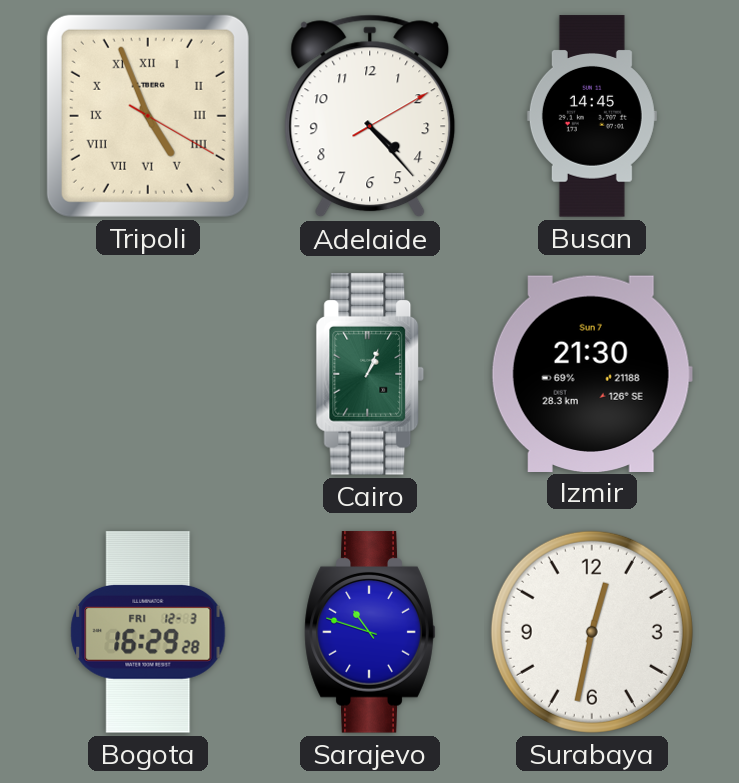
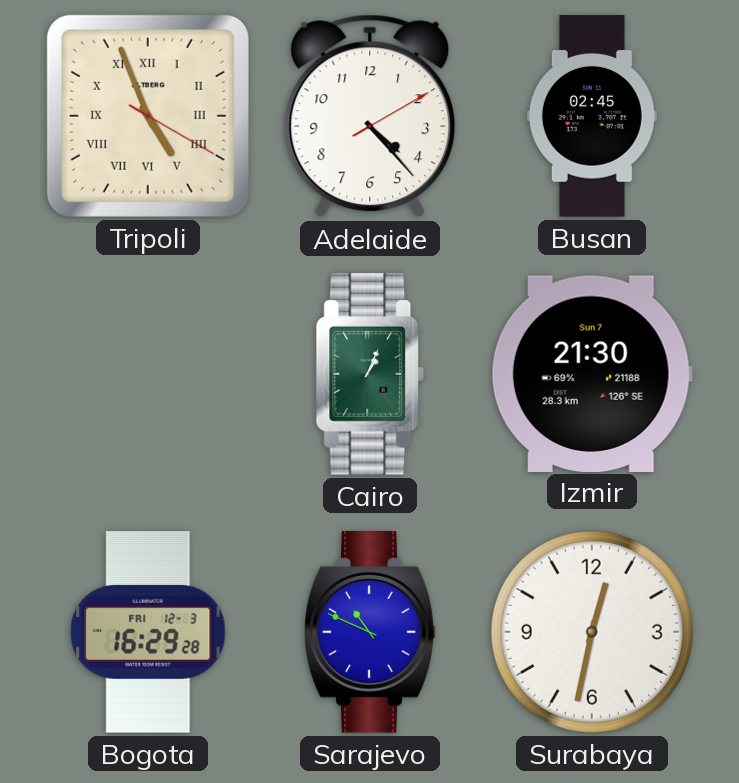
Busan: 14:45 -> 02:45
Sarajevo: 10:48 -> 10:49
